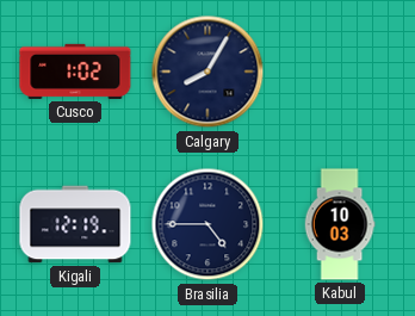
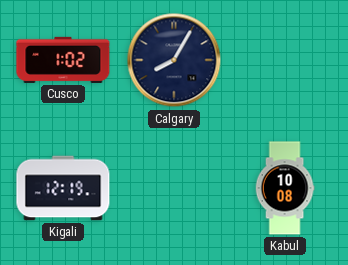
Brasilia: 4:45 -> none
Kabul: 10:03 -> 10:08
